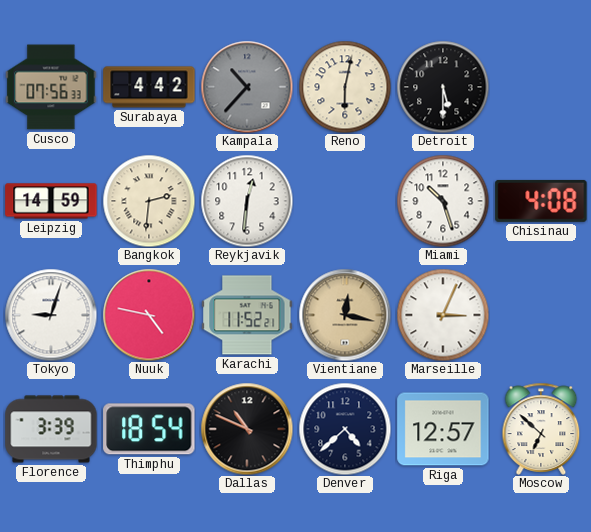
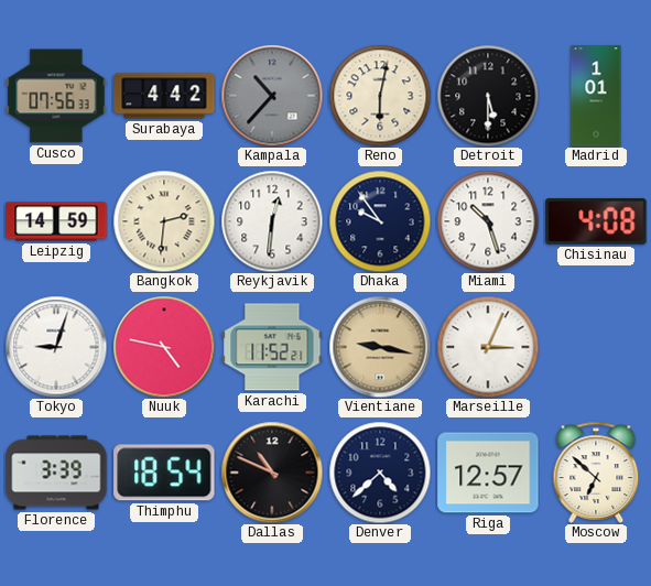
Madrid: none -> 1:01
Dhaka: none -> 9:54
Vientiane: 12:17 -> 9:17
